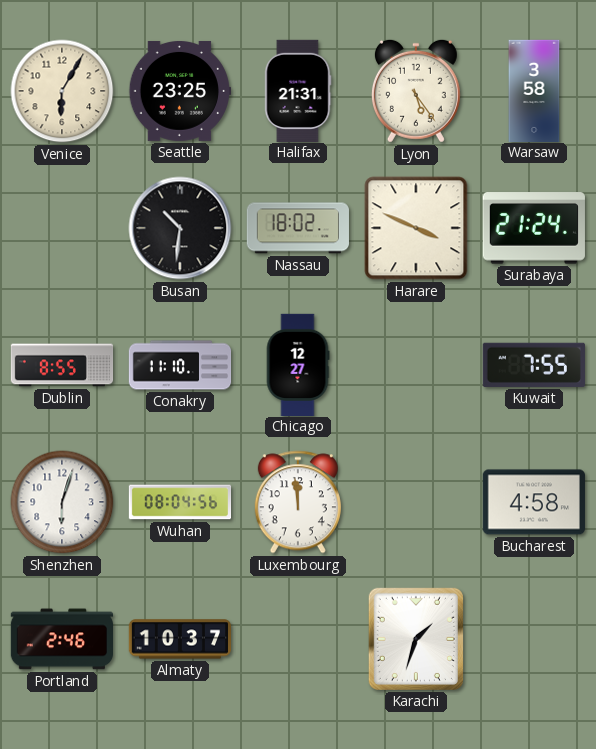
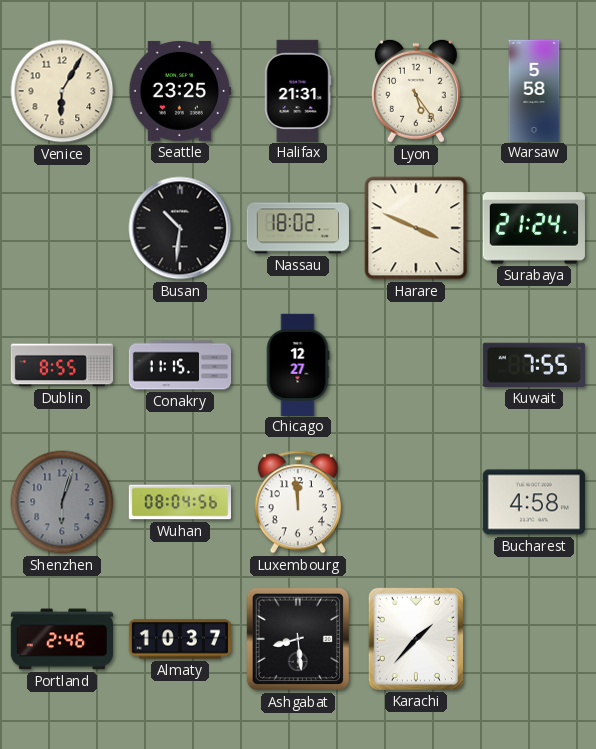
Warsaw: 3:58 -> 5:58
Conakry: 11:10 -> 11:15
Shenzhen dial: white -> grey
Ashgabat: none -> 8:29
Karachi: 1:33 -> 1:37
